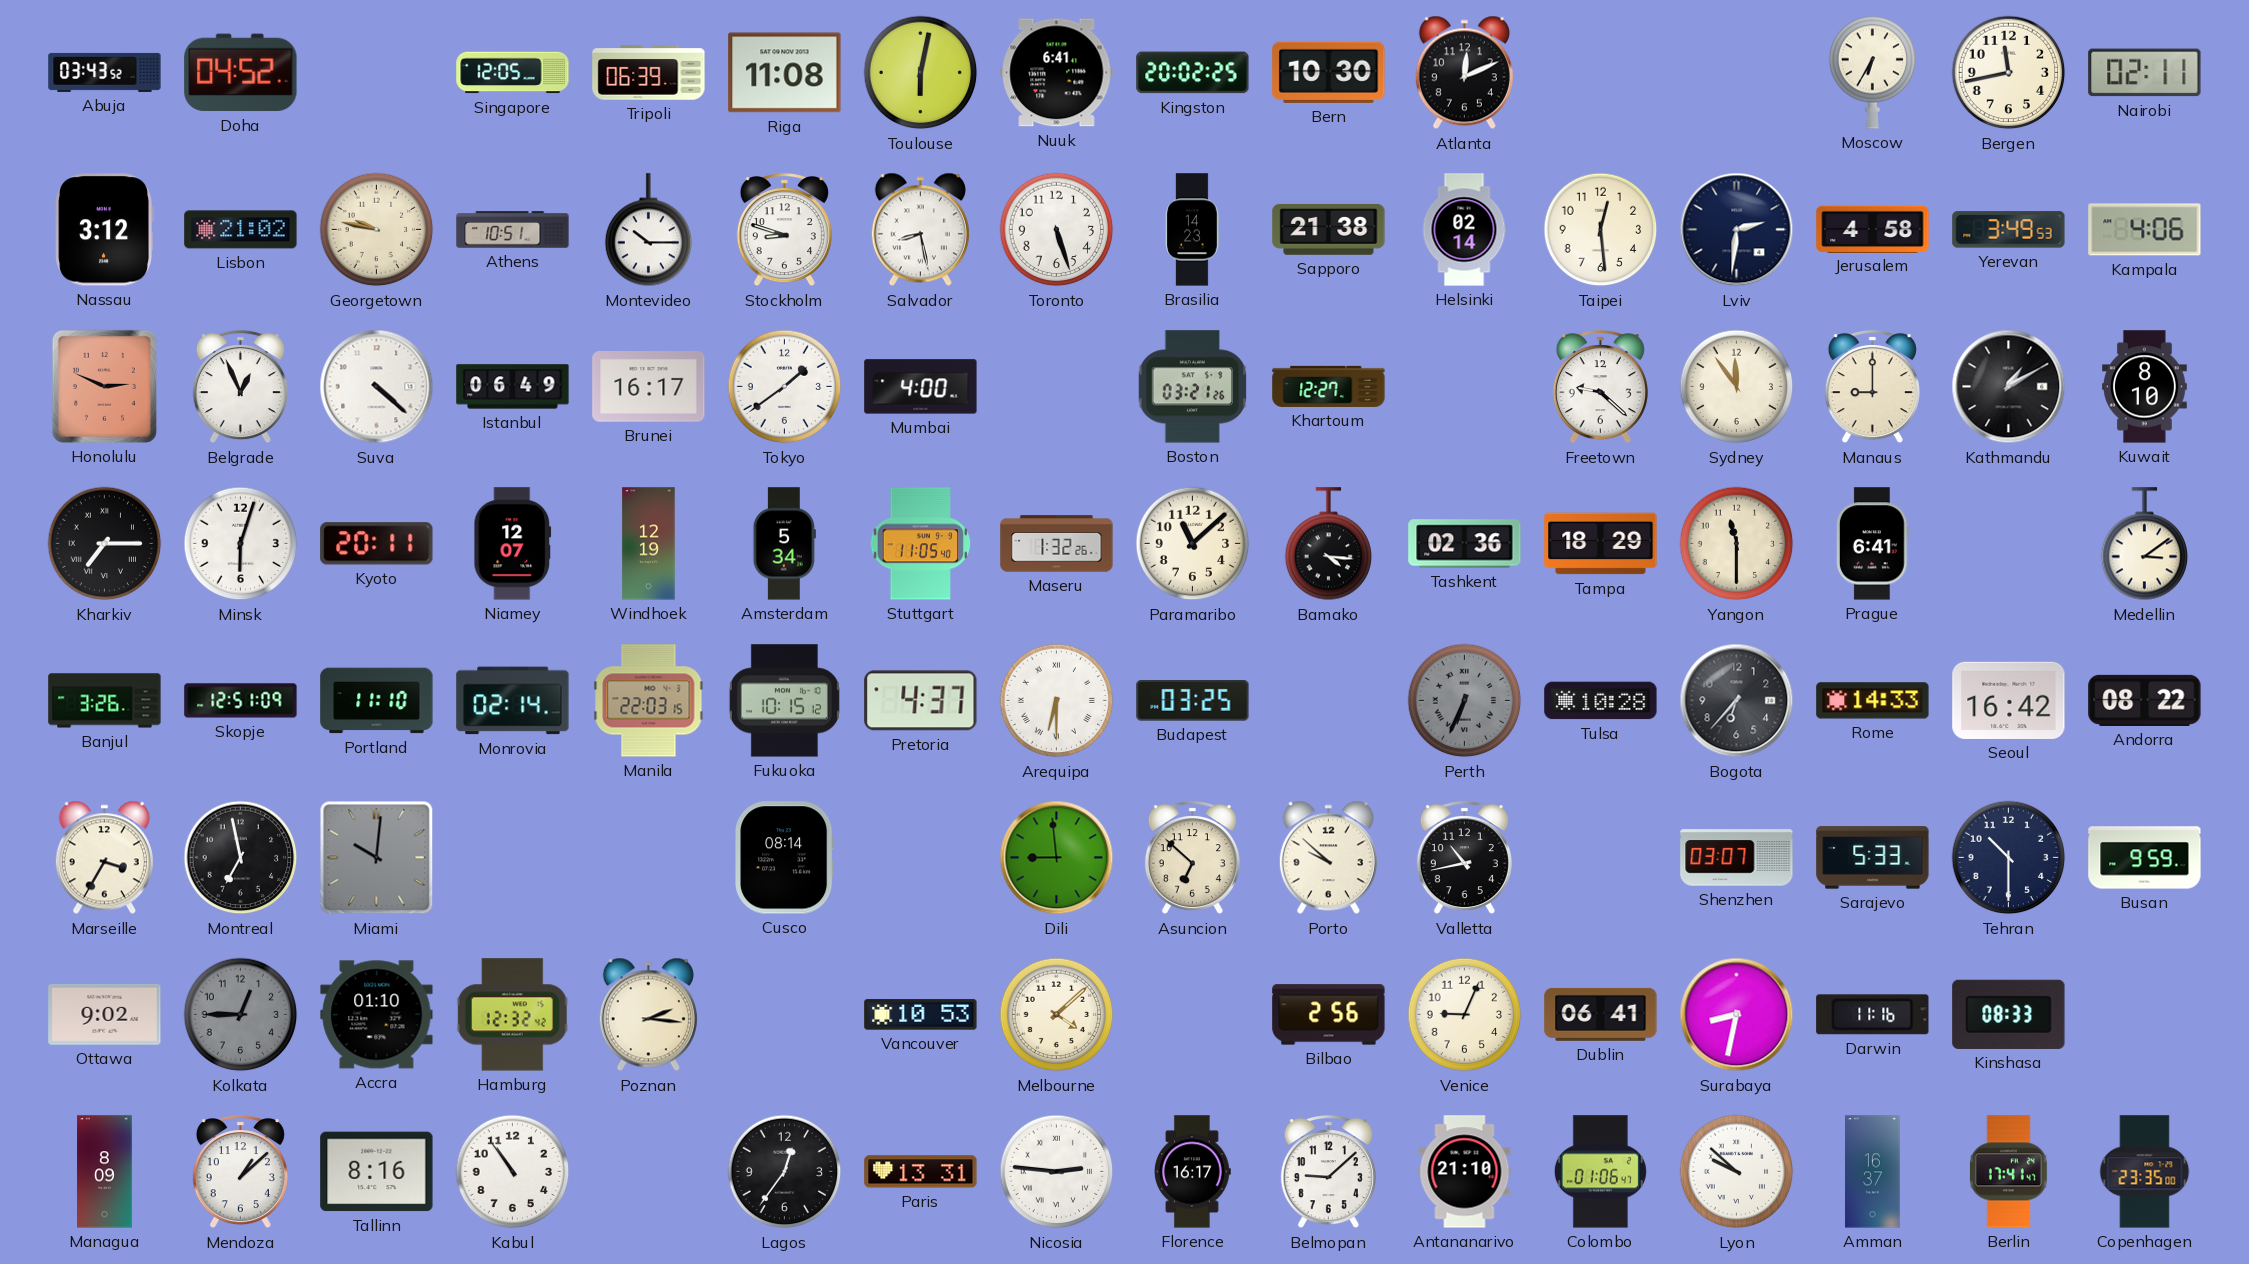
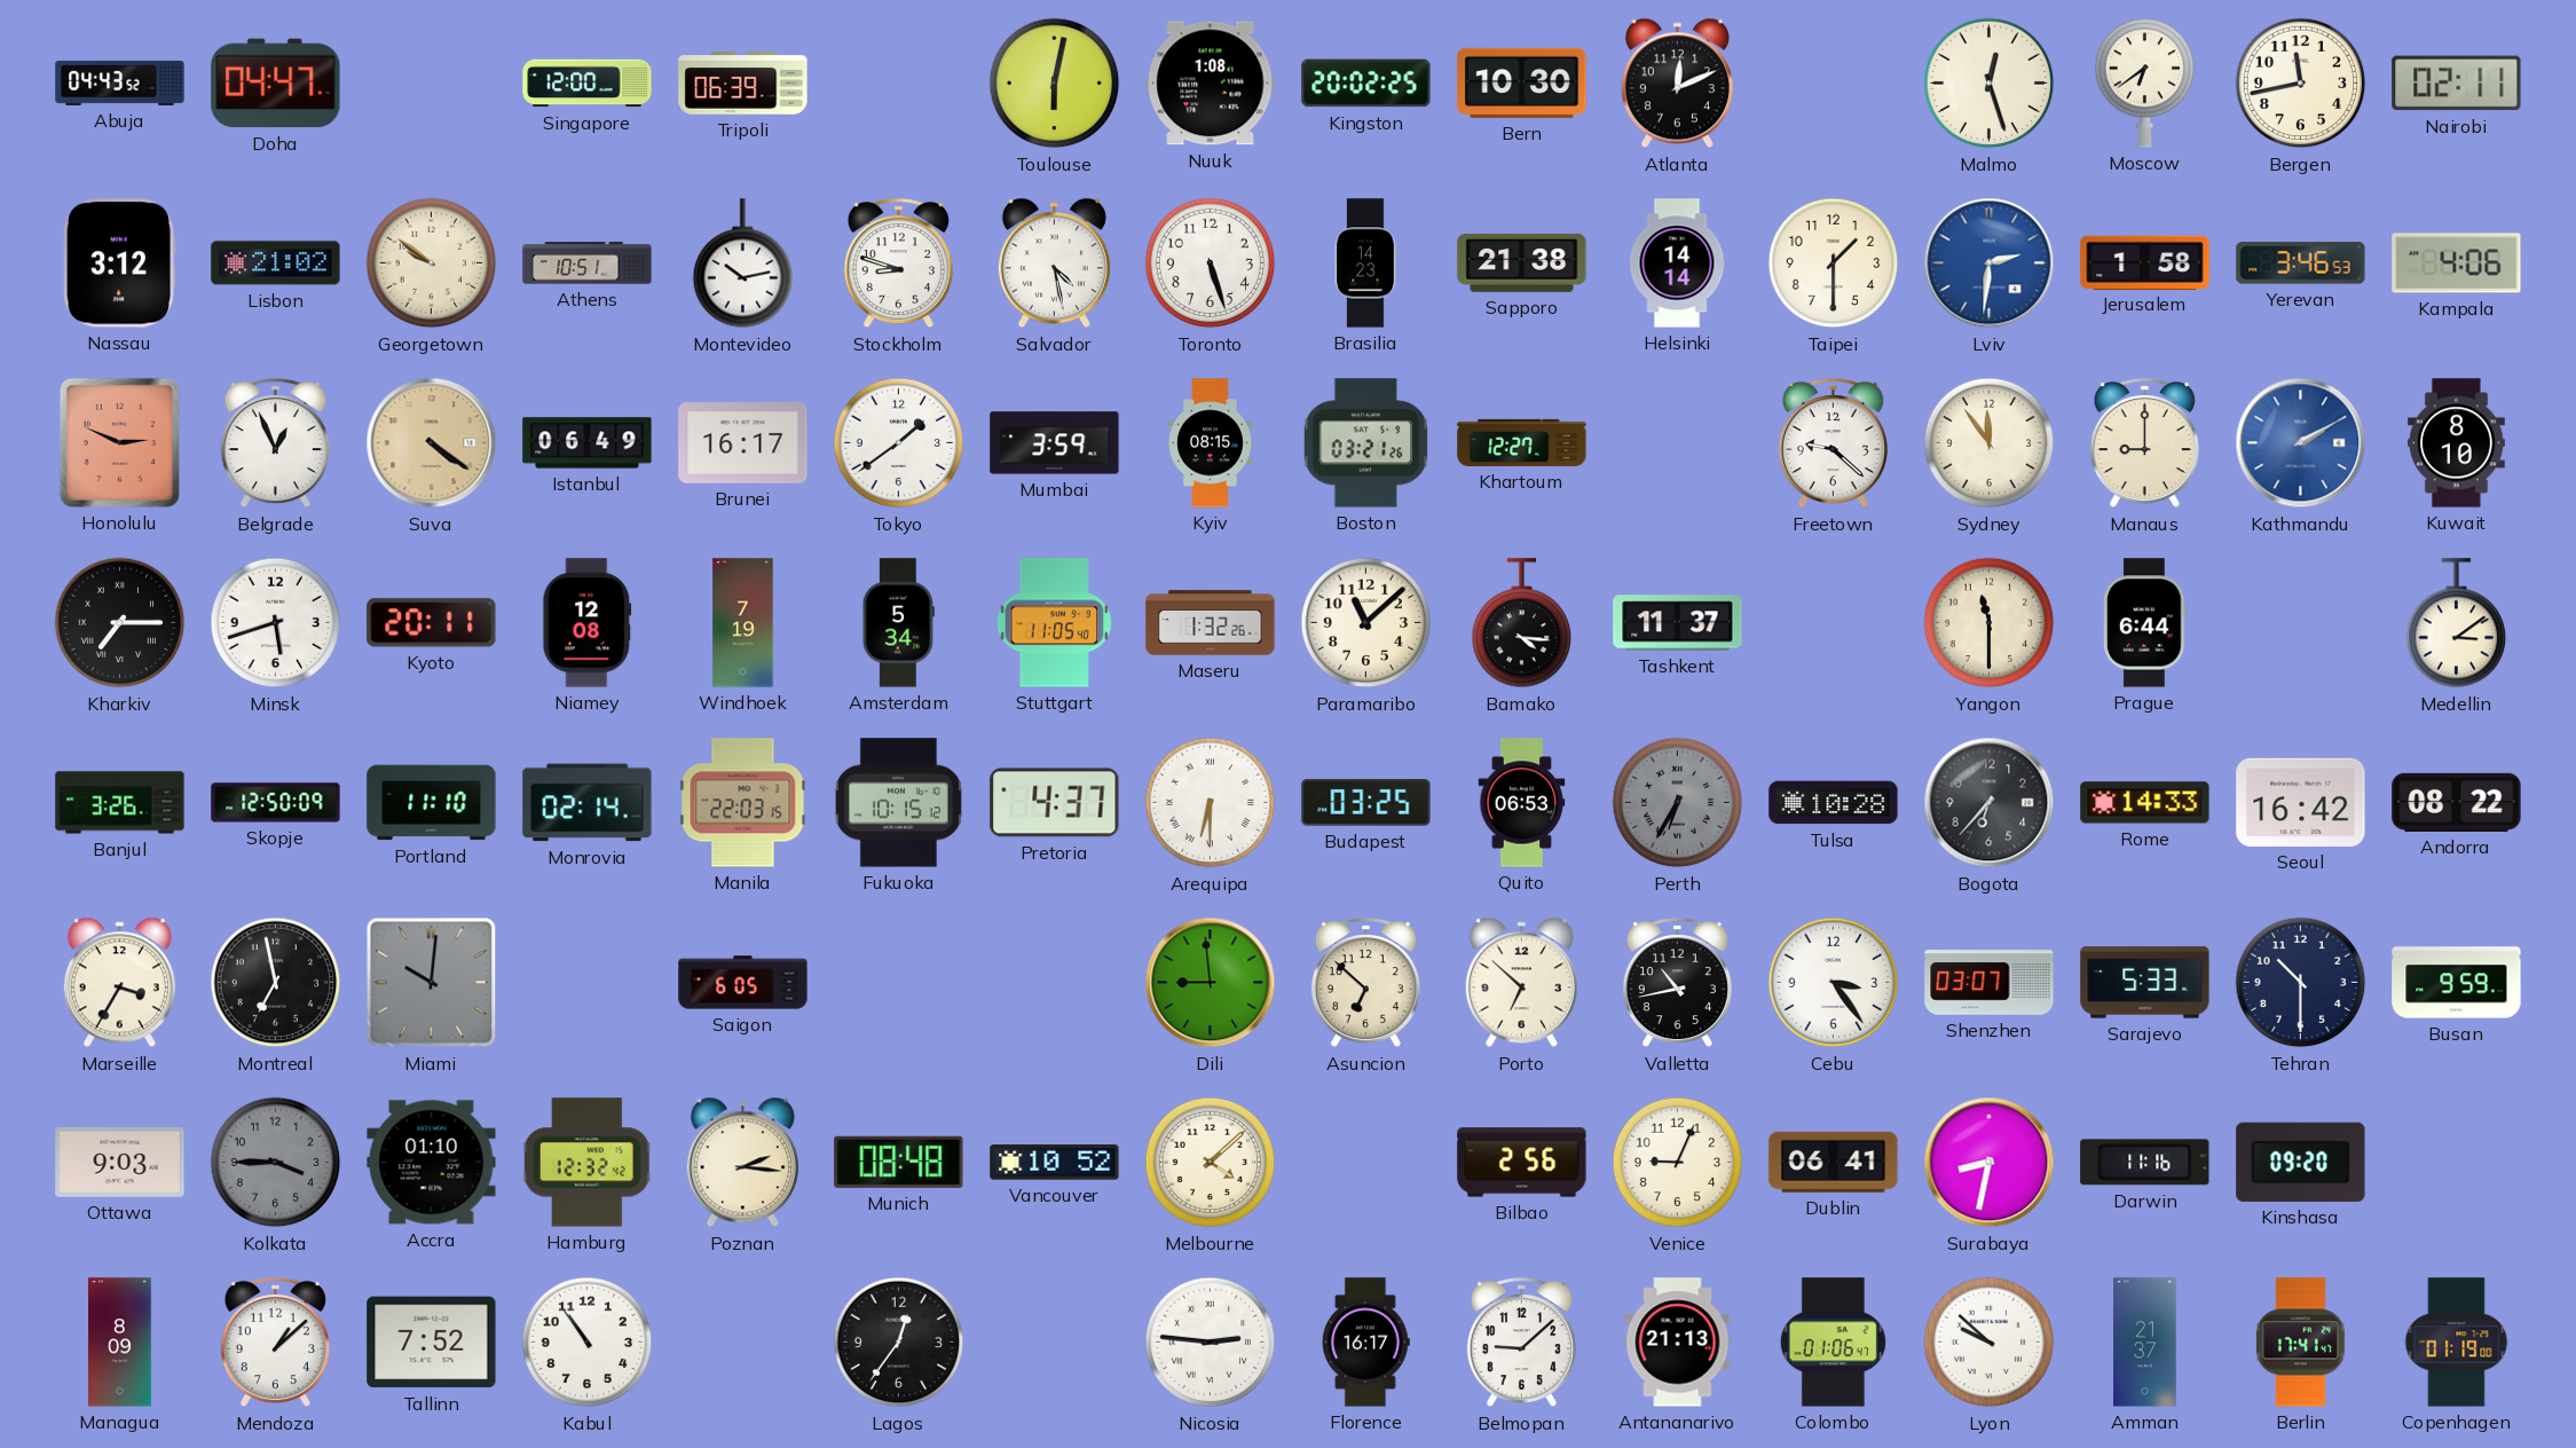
Abuja: 03:43 -> 04:43
Doha: 04:52 -> 04:47
Singapore: 12:05 -> 12:00
Riga: 11:08 -> none
Nuuk: 6:41 -> 1:08
Malmo: none -> 12:27
Moscow: 6:35 -> 6:39
Georgetown: 9:47 -> 9:51
Montevideo: 10:15 -> 10:13
Salvador: 8:28 -> 4:28
Helsinki: 02:14 -> 14:14
Taipei: 12:29 -> 1:30
Lviv dial: navy -> blue
Jerusalem: 4:58 -> 1:58
Yerevan: 3:49 -> 3:46
Suva: 4:22 -> 4:21
Suva dial: white -> champagne
Mumbai: 4:00 -> 3:59
Kyiv: none -> 08:15
Kathmandu: 1:10 -> 2:10
Kathmandu dial: black -> blue
Minsk: 6:03 -> 5:42
Niamey: 12:07 -> 12:08
Windhoek: 12:19 -> 7:19
Tashkent: 02:36 -> 11:37
Tampa: 18:29 -> none
Prague: 6:41 -> 6:44
Skopje: 12:51 -> 12:50
Quito: none -> 06:53
Perth: 6:34 -> 6:35
Saigon: none -> 6:05
Cusco: 08:14 -> none
Porto: 9:52 -> 6:52
Cebu: none -> 3:24
Ottawa: 9:02 -> 9:03
Kolkata: 12:45 -> 3:45
Munich: none -> 08:48
Vancouver: 10:53 -> 10:52
Kinshasa: 08:33 -> 09:20
Tallinn: 8:16 -> 7:52
Paris: 13:31 -> none
Antananarivo: 21:10 -> 21:13
Amman: 16:37 -> 21:37
Copenhagen: 23:35 -> 01:19
